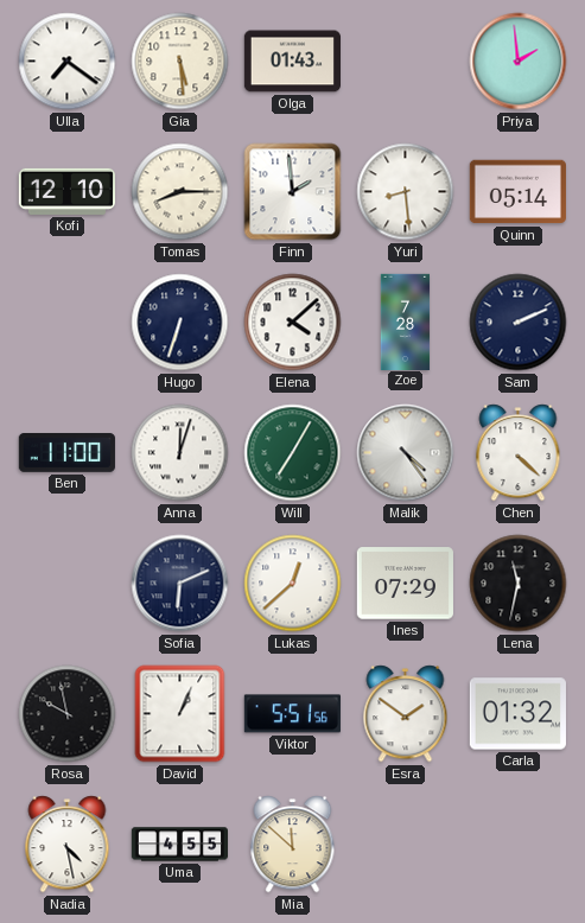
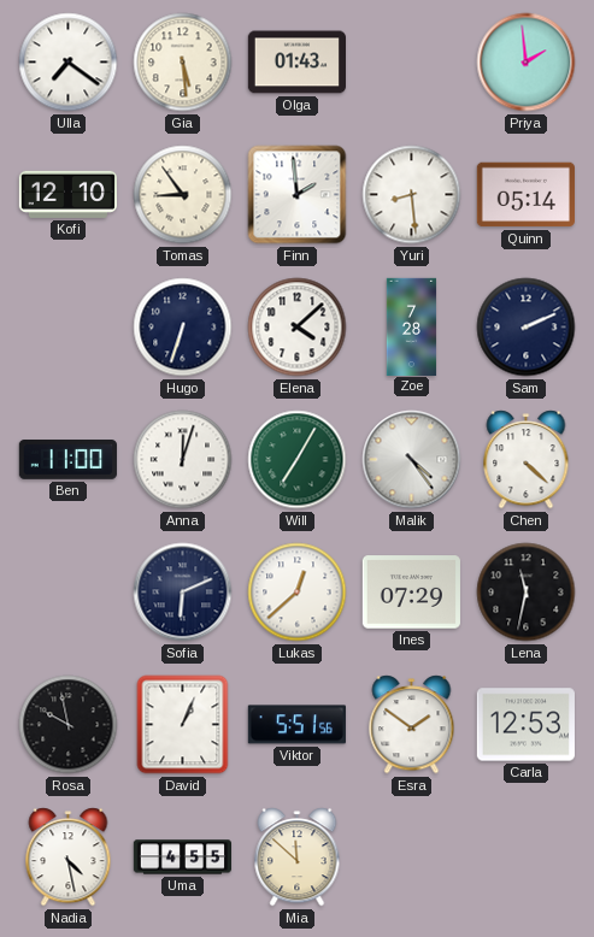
Tomas: 8:15 -> 8:54
Carla: 01:32 -> 12:53
